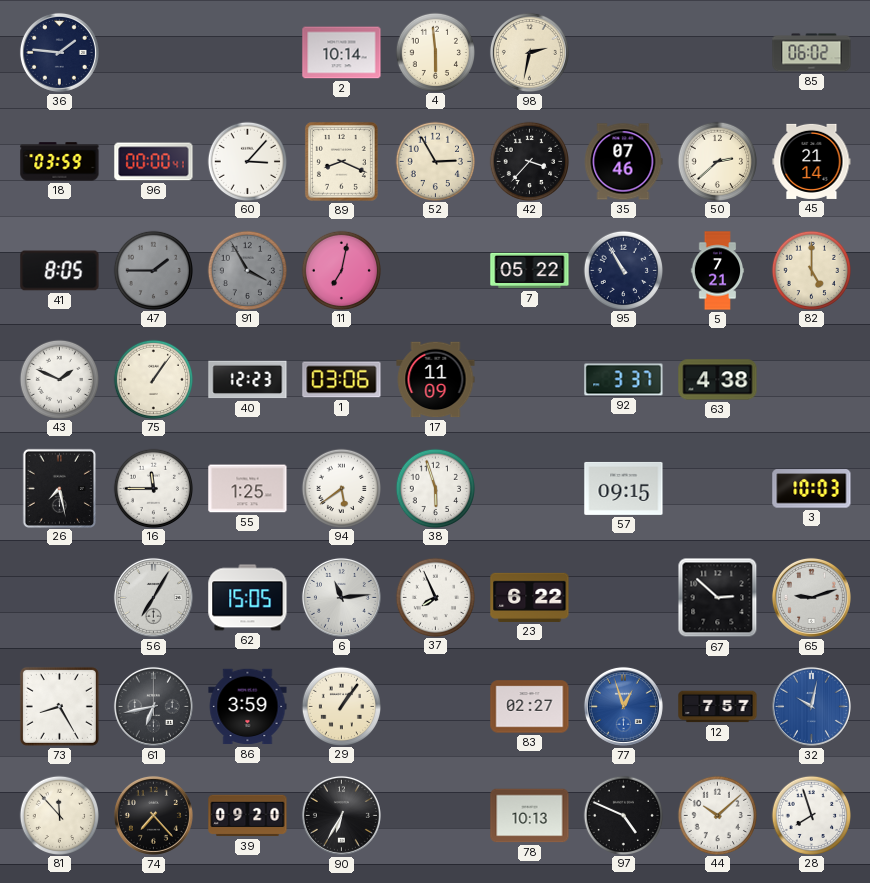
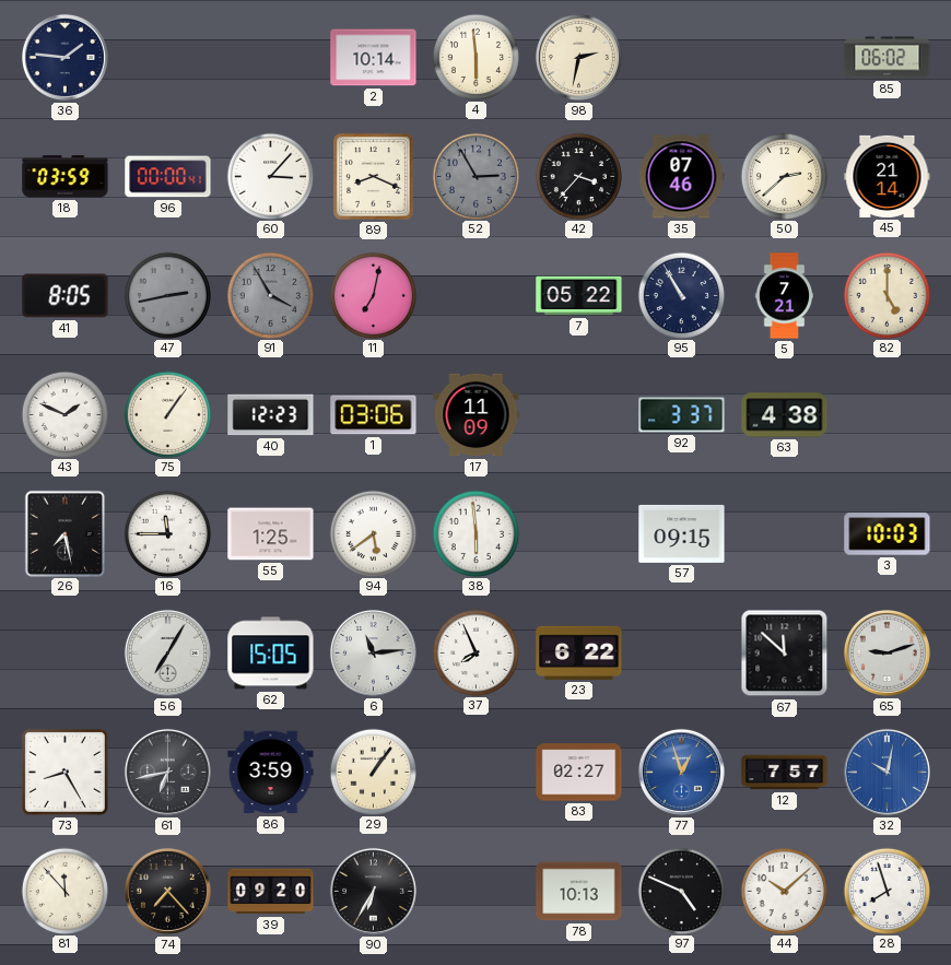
52 dial: cream -> grey
47: 1:45 -> 2:43
38: 5:57 -> 5:59
67: 2:52 -> 11:52
